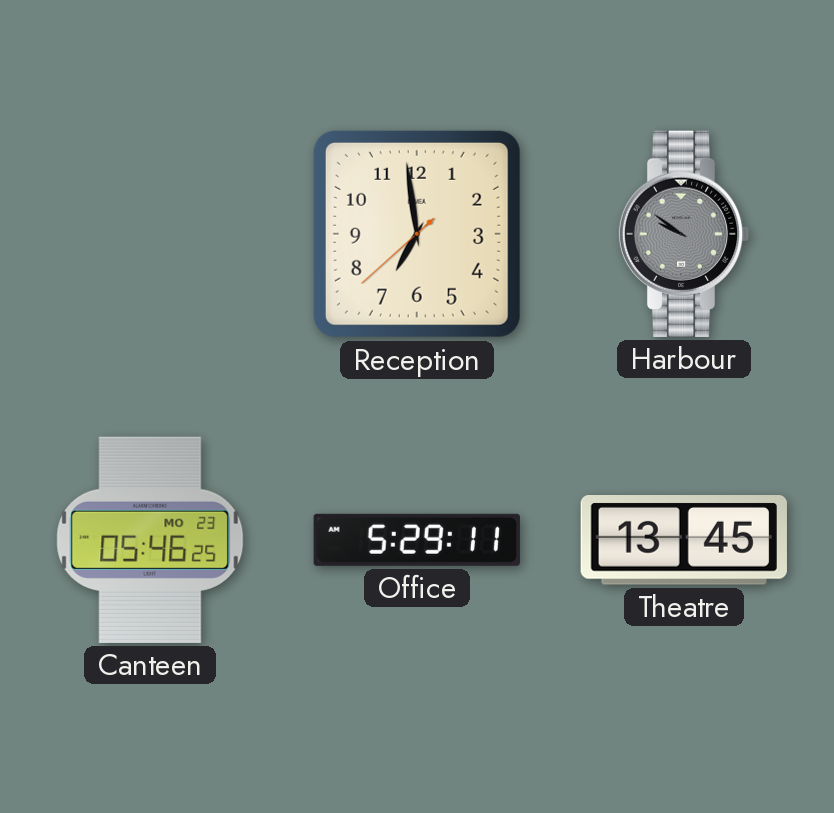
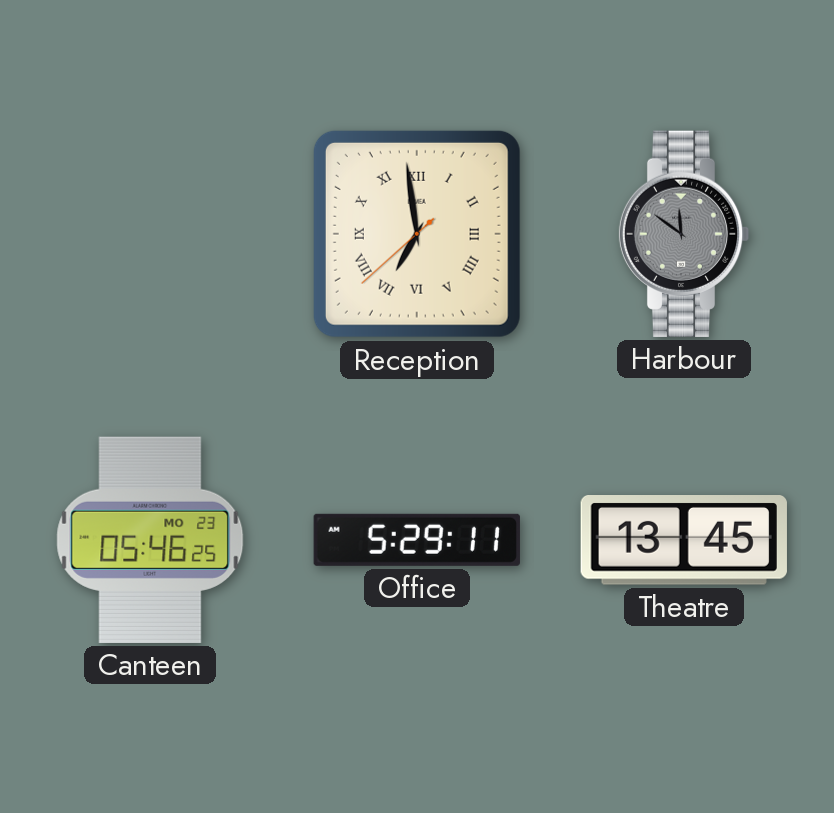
Reception numerals: Arabic -> Roman
Harbour: 9:51 -> 11:51
